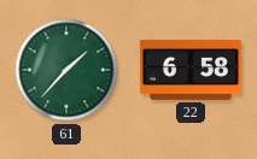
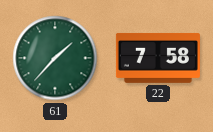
22: 6:58 -> 7:58
